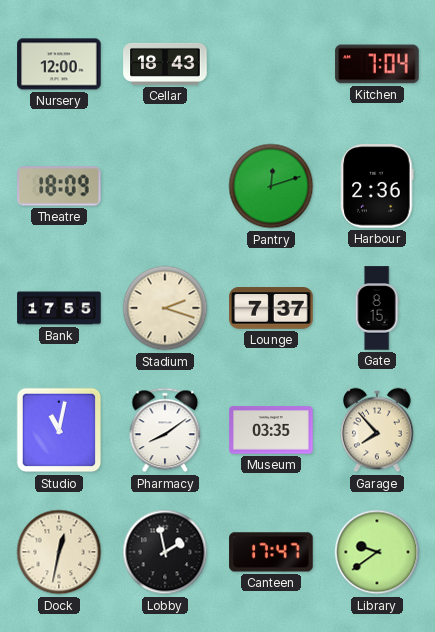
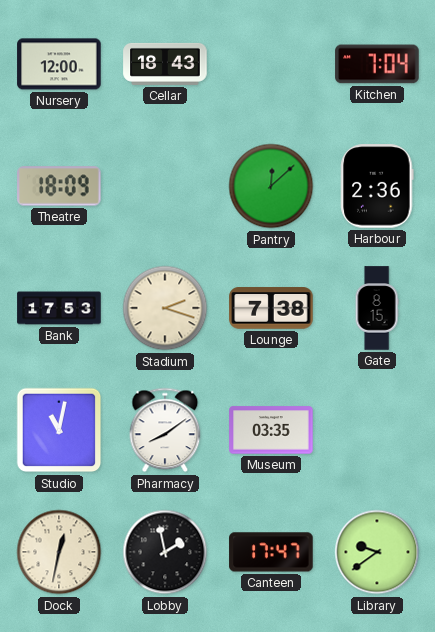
Pantry: 12:12 -> 12:08
Bank: 17:55 -> 17:53
Lounge: 7:37 -> 7:38
Garage: 7:53 -> none
